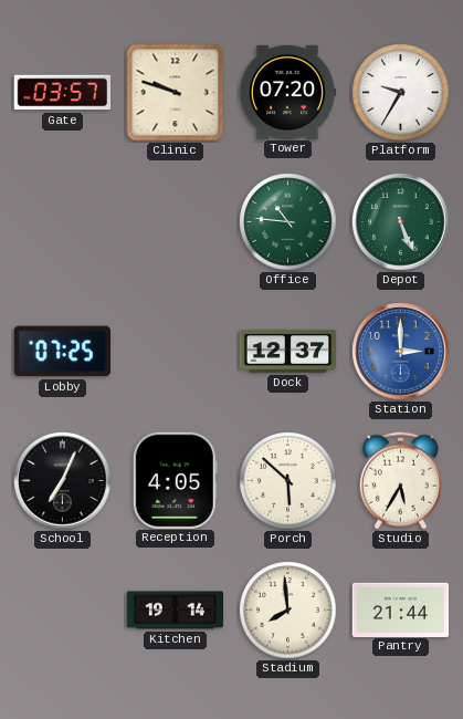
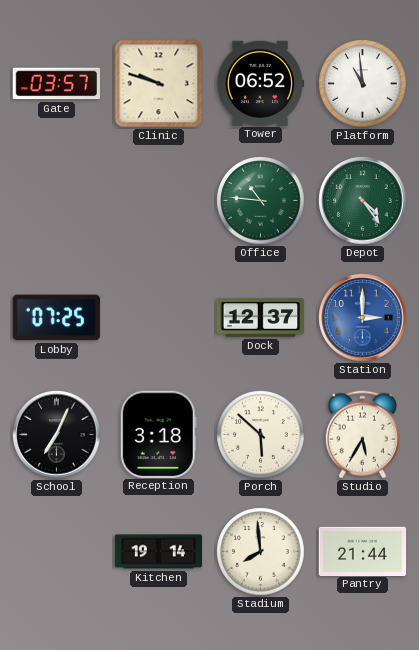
Tower: 07:20 -> 06:52
Platform: 9:35 -> 10:59
Depot: 5:26 -> 4:24
Reception: 4:05 -> 3:18
